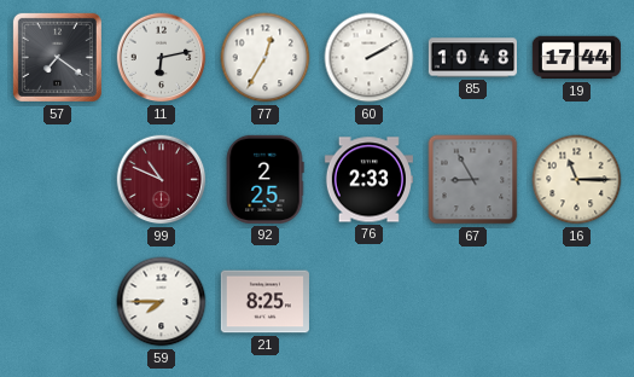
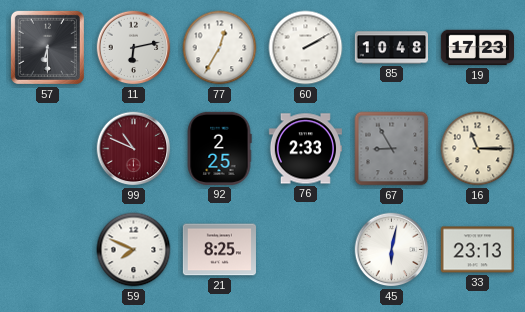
57: 7:21 -> 6:30
19: 17:44 -> 17:23
59: 7:45 -> 7:49
45: none -> 6:02
33: none -> 23:13
